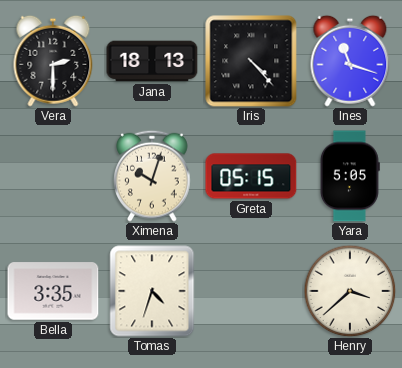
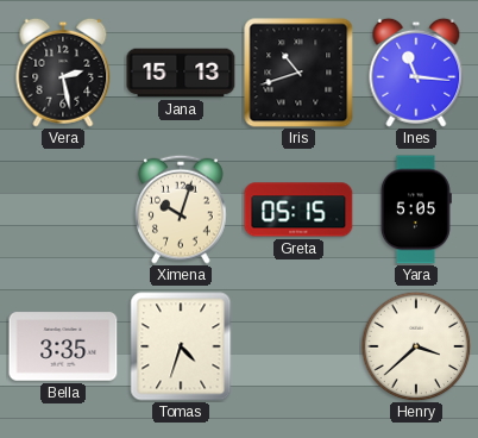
Vera: 2:30 -> 2:28
Jana: 18:13 -> 15:13
Iris: 4:23 -> 10:42
Ines: 11:18 -> 11:16
